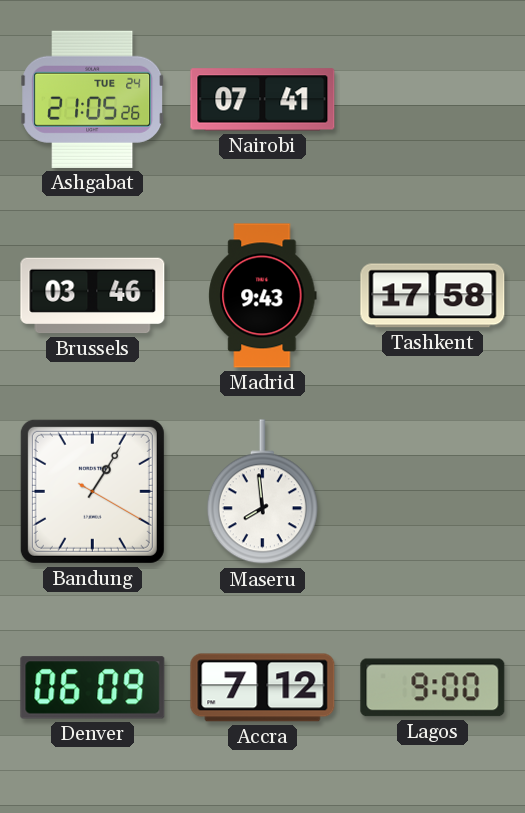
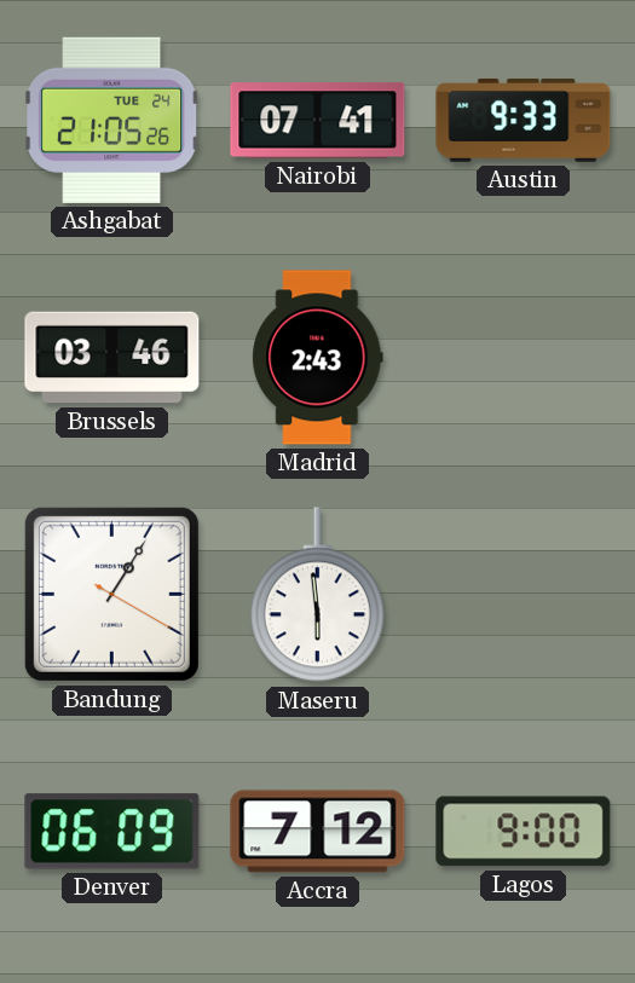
Austin: none -> 9:33
Madrid: 9:43 -> 2:43
Tashkent: 17:58 -> none
Maseru: 7:59 -> 5:59
